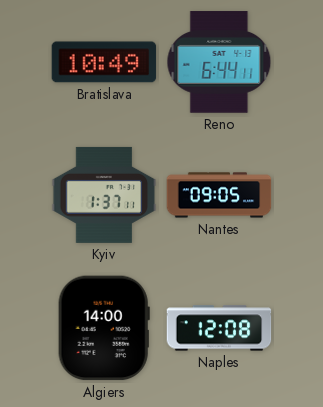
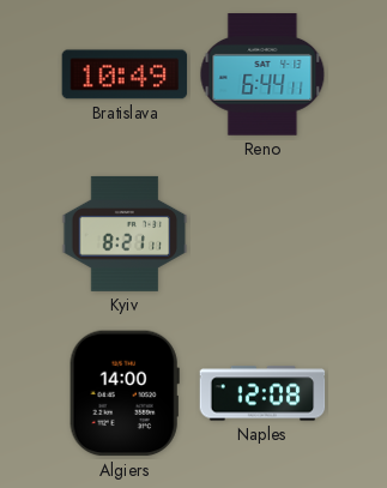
Kyiv: 1:37 -> 8:21
Nantes: 09:05 -> none
